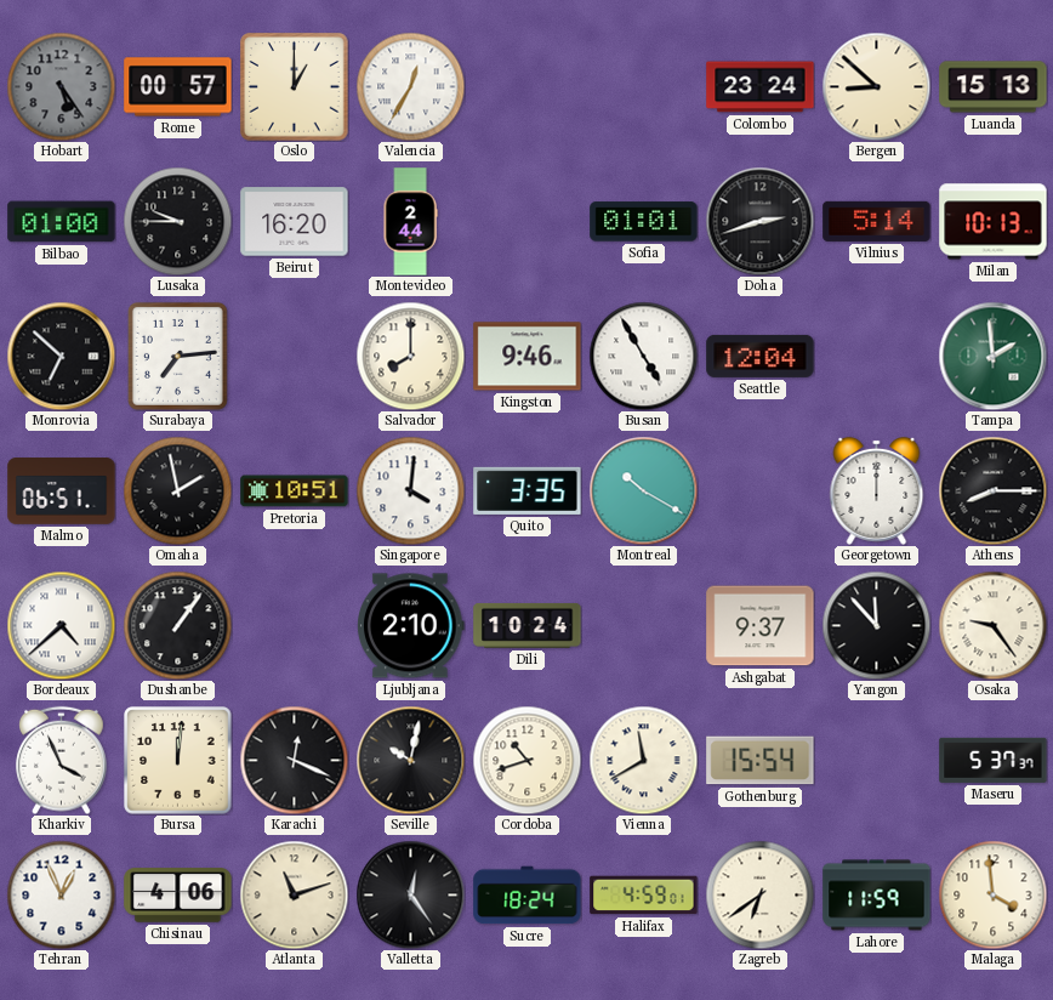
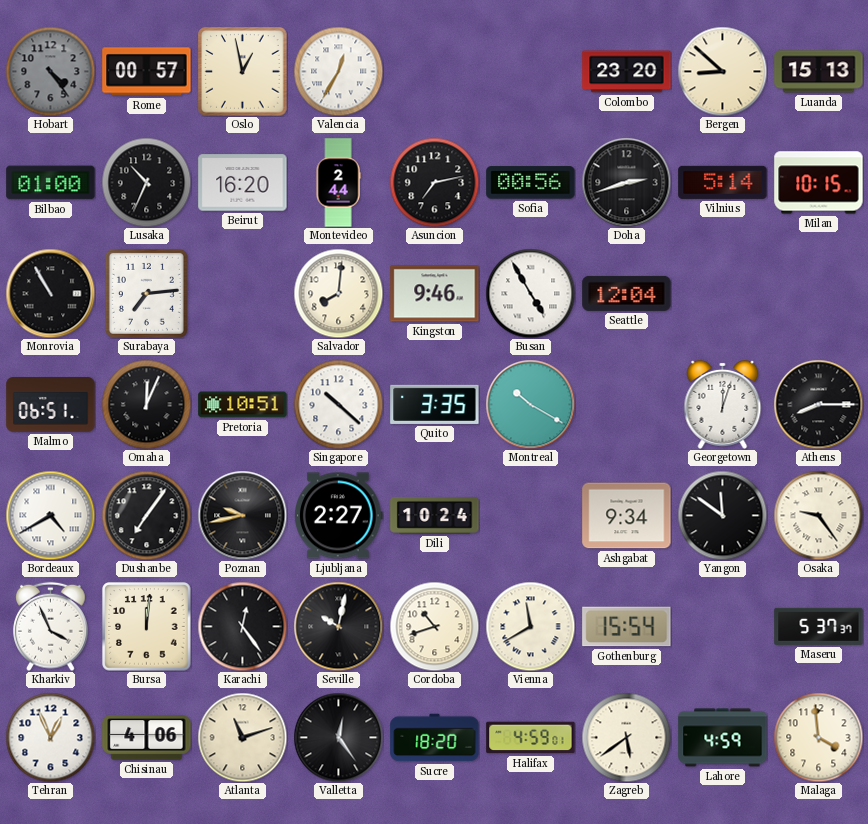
Hobart: 5:24 -> 4:24
Oslo: 1:00 -> 12:58
Colombo: 23:24 -> 23:20
Lusaka: 9:45 -> 10:34
Asuncion: none -> 7:13
Sofia: 01:01 -> 00:56
Milan: 10:13 -> 10:15
Monrovia: 6:52 -> 10:55
Salvador: 8:00 -> 8:01
Tampa: 1:59 -> none
Omaha: 1:58 -> 12:04
Singapore: 4:01 -> 10:22
Georgetown: 12:00 -> 12:03
Bordeaux: 4:38 -> 4:40
Dushanbe: 1:06 -> 7:06
Poznan: none -> 9:43
Ljubljana: 2:10 -> 2:27
Ashgabat: 9:37 -> 9:34
Yangon: 11:53 -> 11:51
Karachi: 12:19 -> 12:24
Sucre: 18:24 -> 18:20
Zagreb: 6:39 -> 5:39
Lahore: 11:59 -> 4:59
